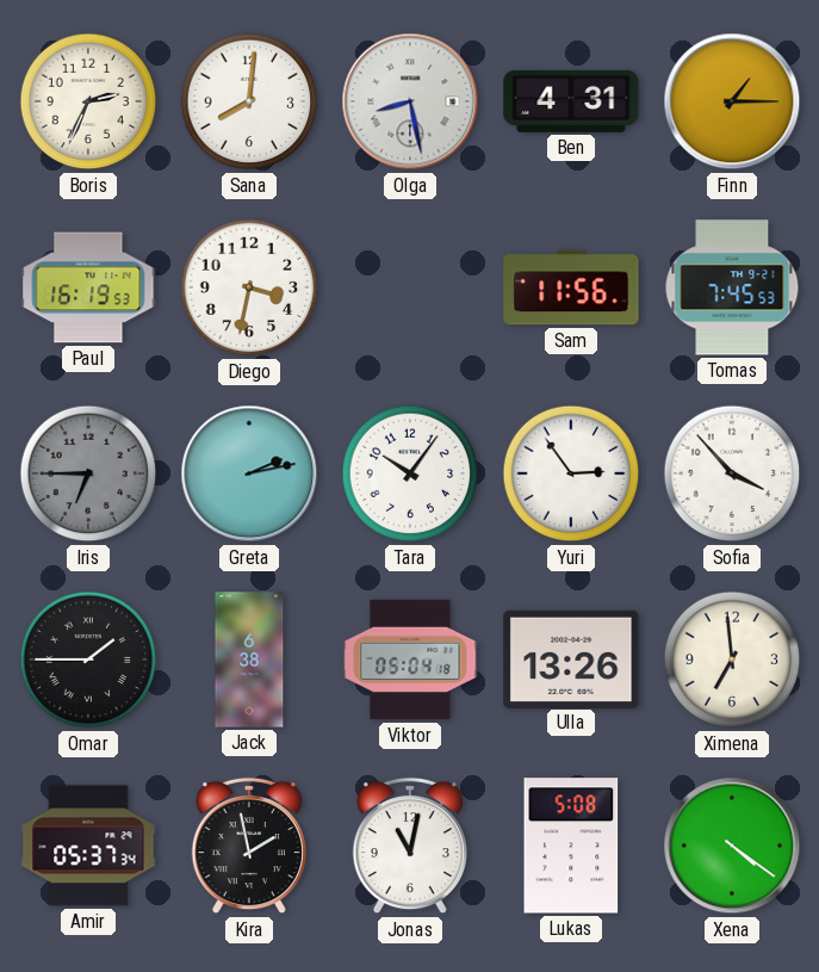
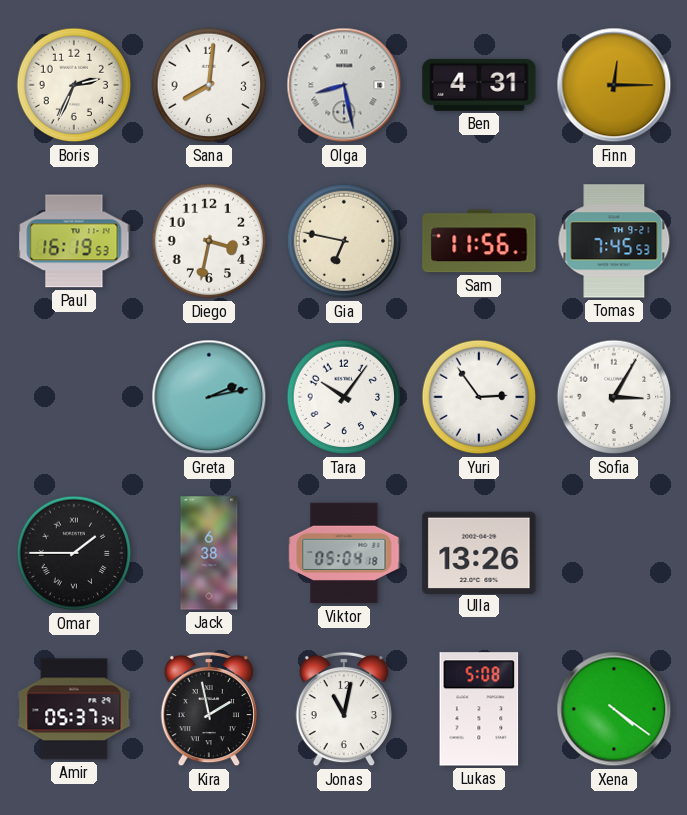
Finn: 1:15 -> 12:15
Gia: none -> 6:47
Iris: 6:45 -> none
Sofia: 3:53 -> 3:05
Ximena: 6:59 -> none
